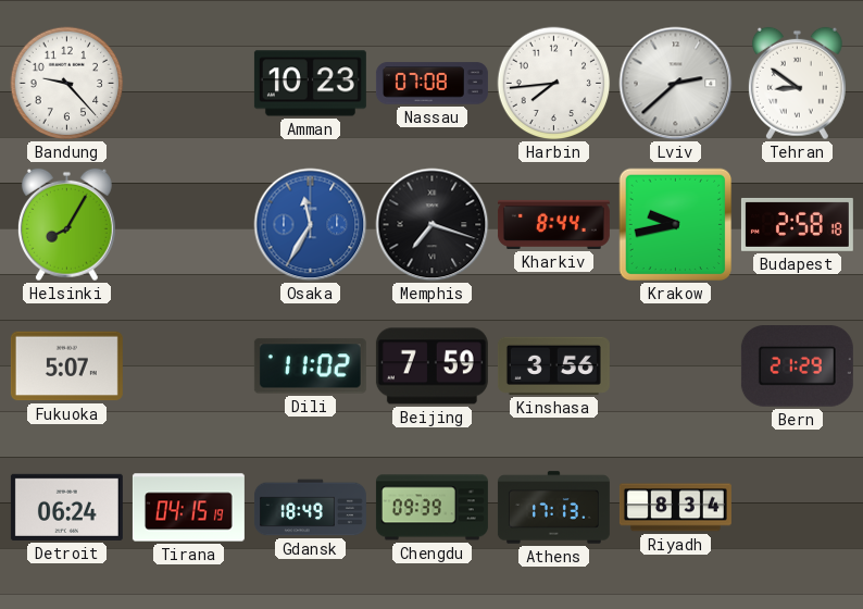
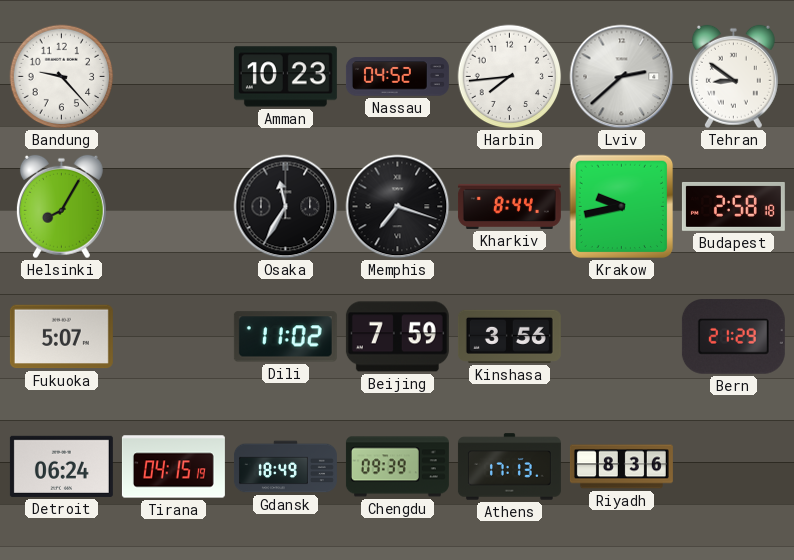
Nassau: 07:08 -> 04:52
Osaka dial: blue -> black
Riyadh: 8:34 -> 8:36
